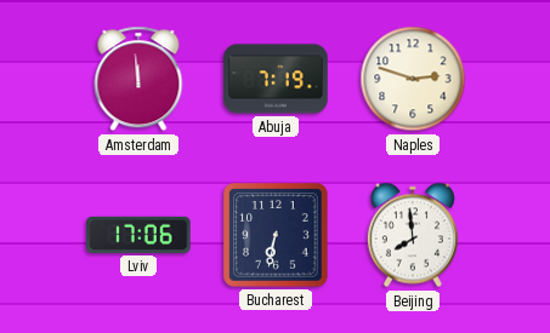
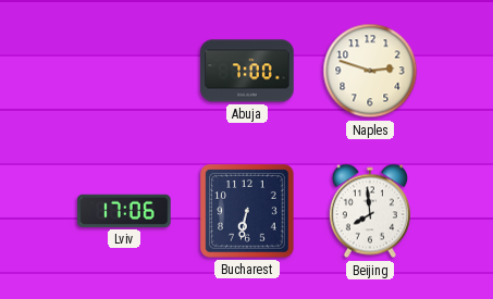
Amsterdam: 11:59 -> none
Abuja: 7:19 -> 7:00
